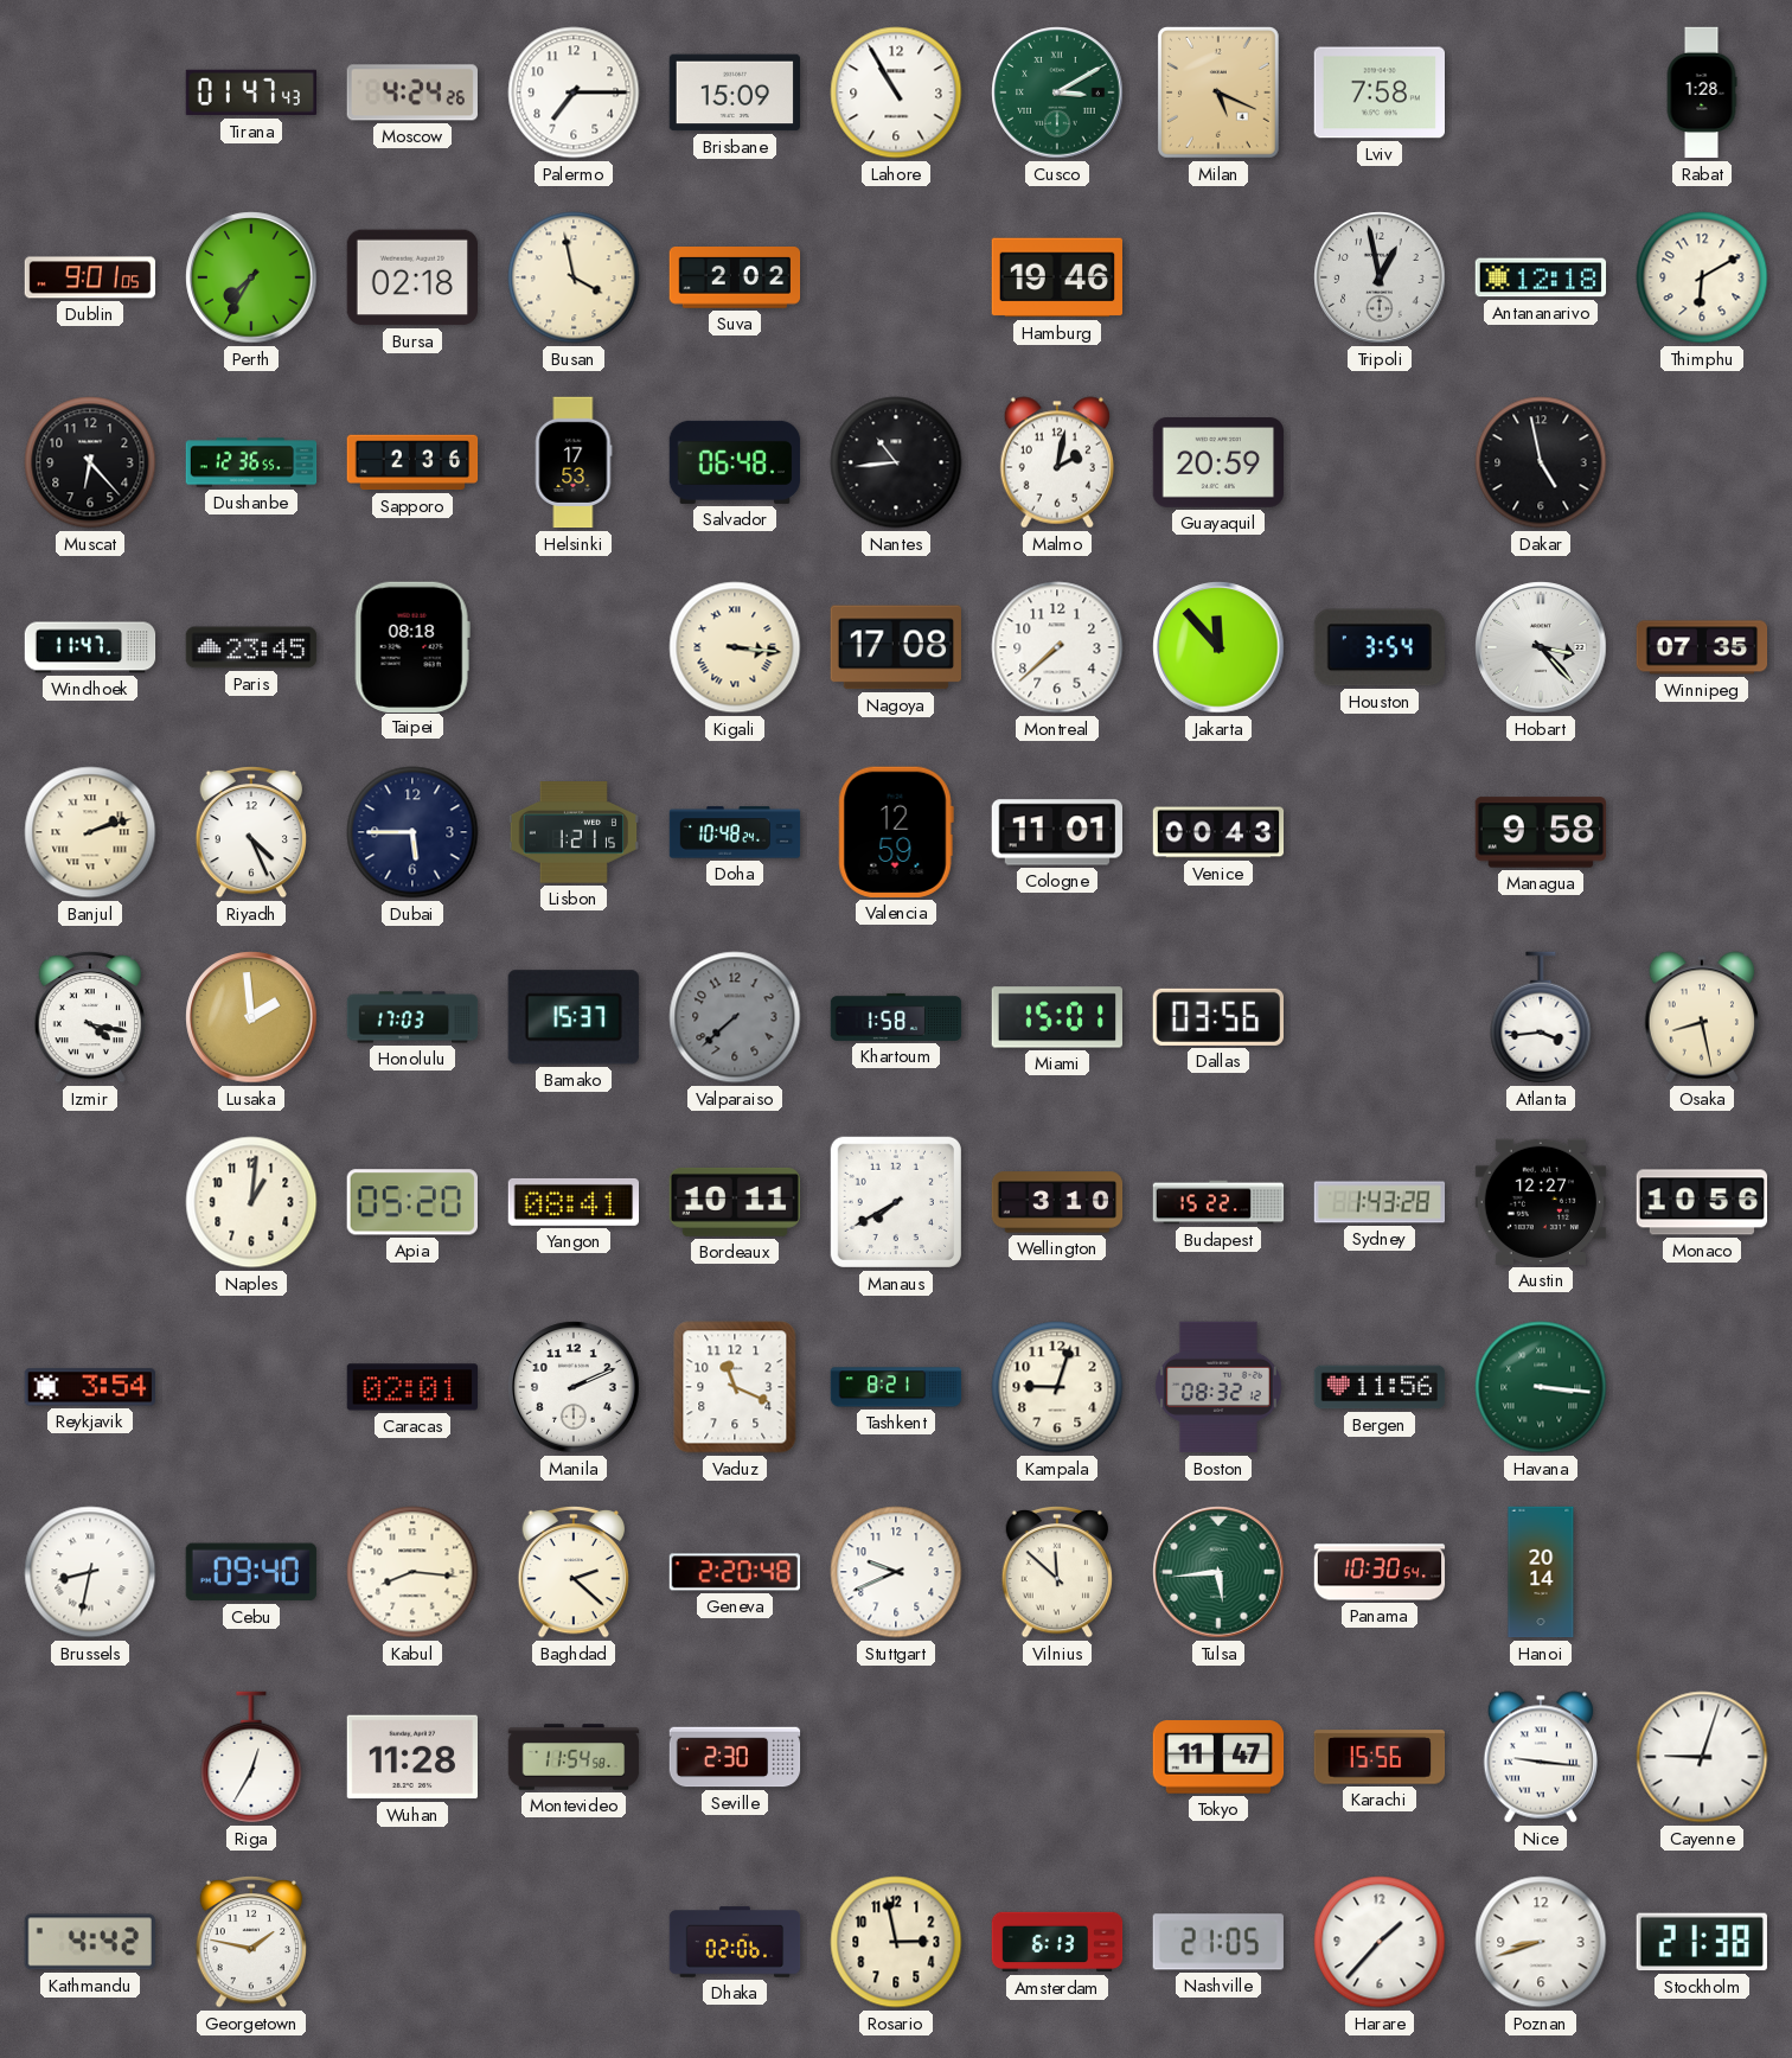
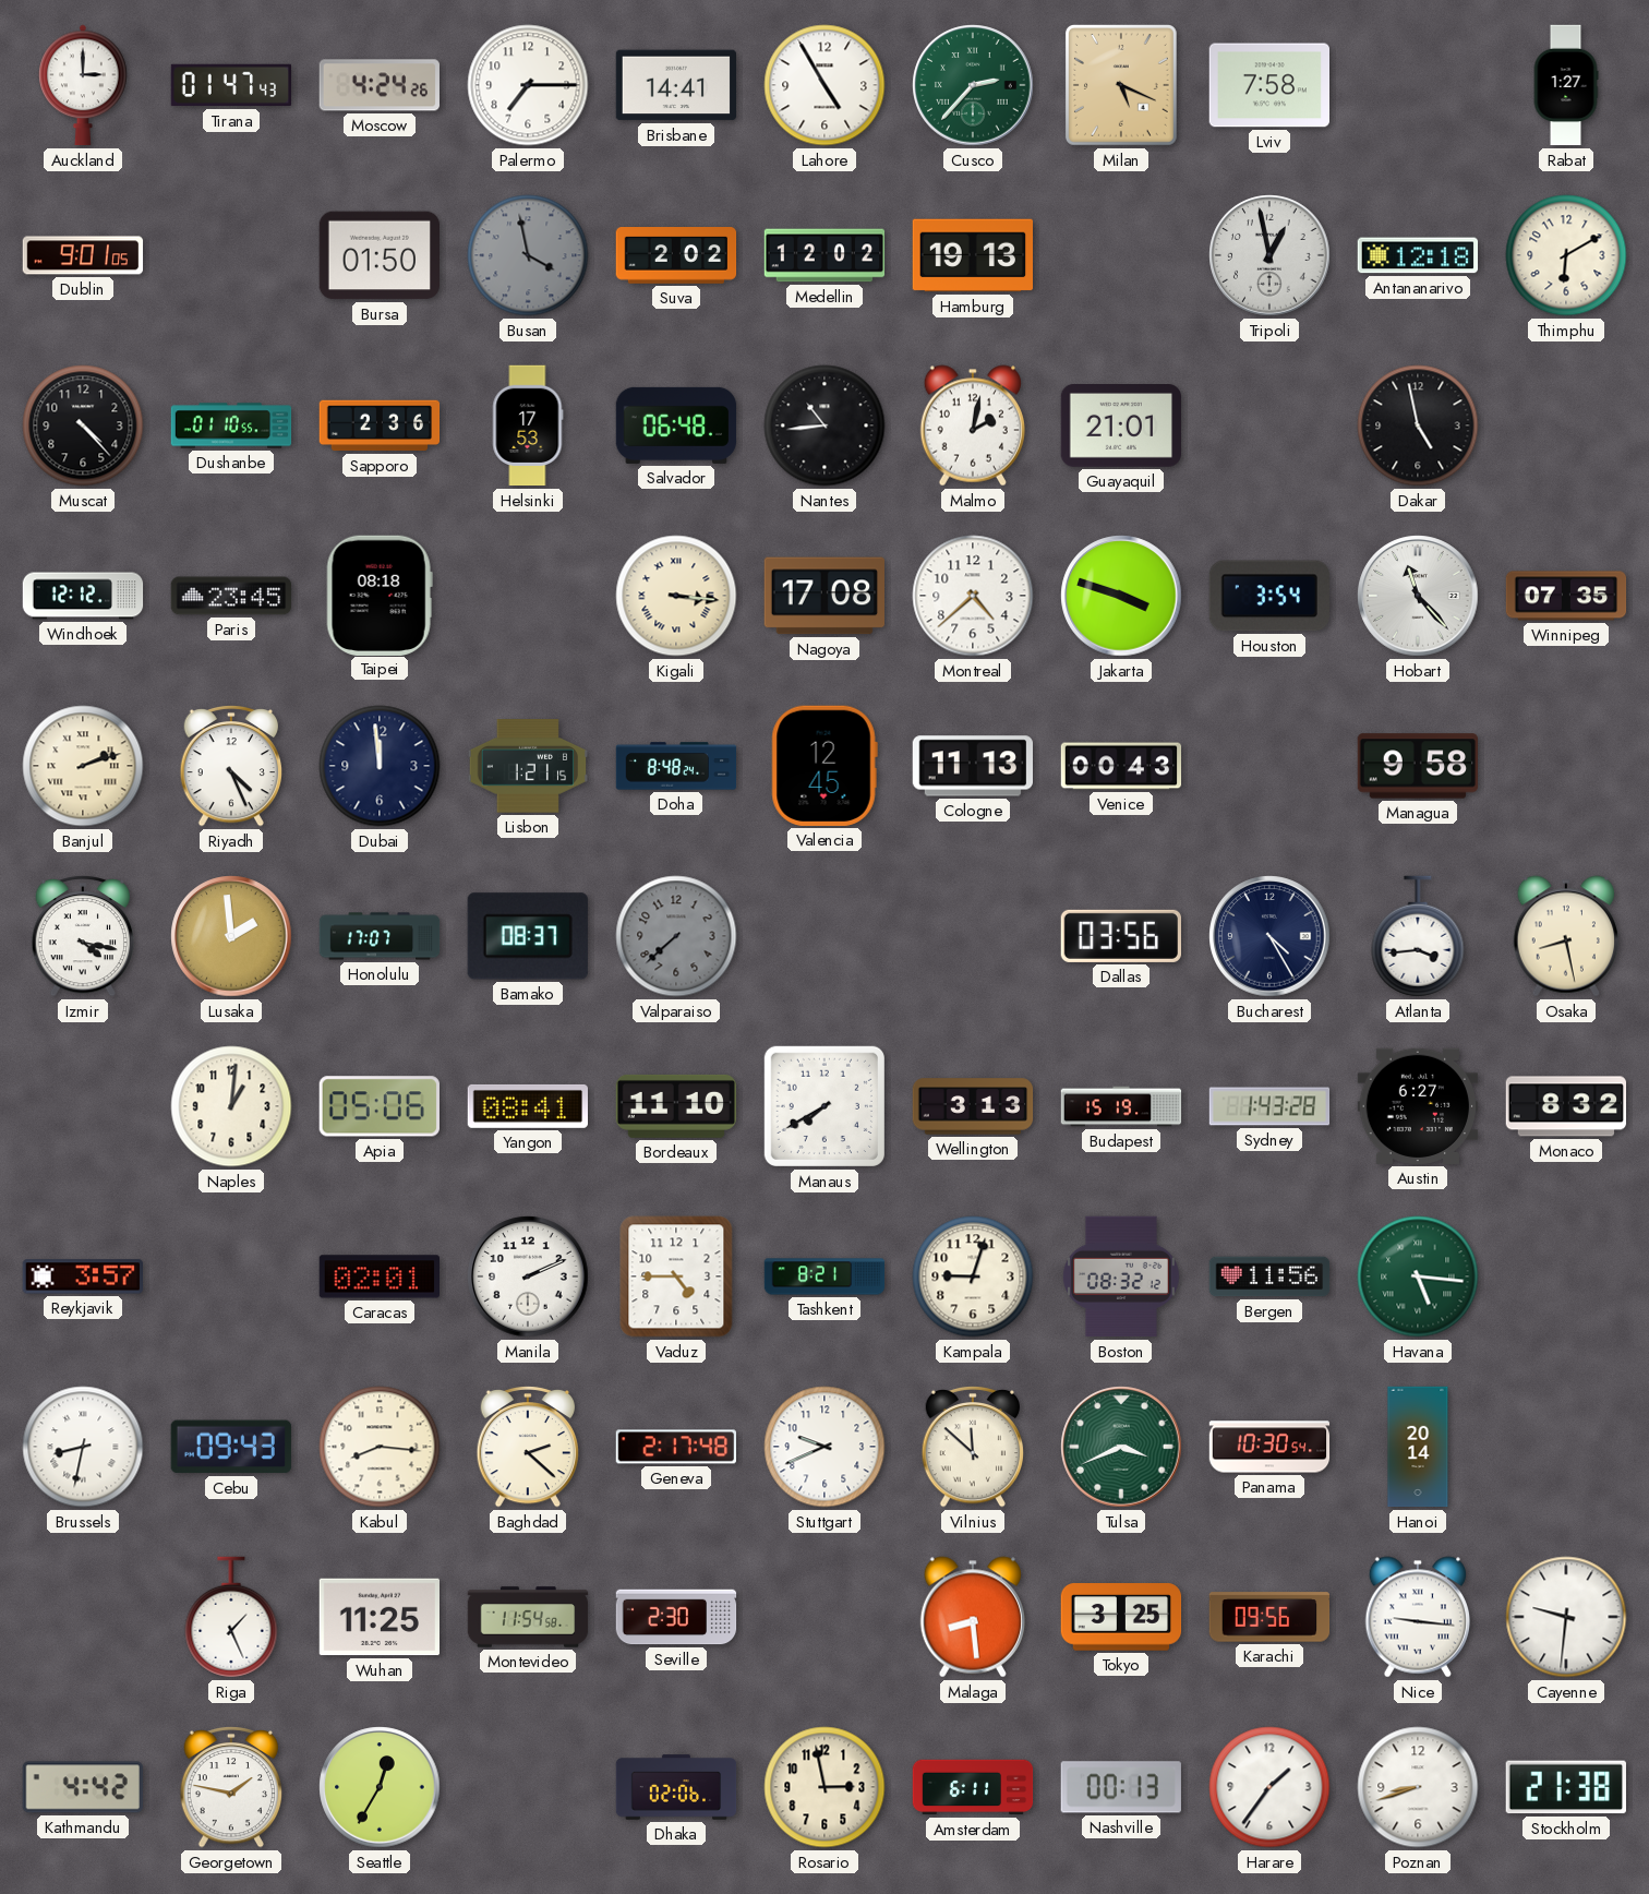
Auckland: none -> 3:00
Brisbane: 15:09 -> 14:41
Lahore: 10:55 -> 4:55
Cusco: 3:10 -> 2:37
Rabat: 1:28 -> 1:27
Perth: 7:35 -> none
Bursa: 02:18 -> 01:50
Busan dial: cream -> grey
Medellin: none -> 12:02
Hamburg: 19:46 -> 19:13
Muscat: 6:23 -> 4:23
Dushanbe: 12:36 -> 01:10
Guayaquil: 20:59 -> 21:01
Windhoek: 11:47 -> 12:12
Montreal: 7:38 -> 4:38
Jakarta: 11:53 -> 3:48
Hobart: 3:23 -> 11:23
Dubai: 5:45 -> 11:59
Doha: 10:48 -> 8:48
Valencia: 12:59 -> 12:45
Cologne: 11:01 -> 11:13
Honolulu: 17:03 -> 17:07
Bamako: 15:37 -> 08:37
Khartoum: 1:58 -> none
Miami: 15:01 -> none
Bucharest: none -> 4:25
Apia: 05:20 -> 05:06
Bordeaux: 10:11 -> 11:10
Wellington: 3:10 -> 3:13
Budapest: 15:22 -> 15:19
Austin: 12:27 -> 6:27
Monaco: 10:56 -> 8:32
Reykjavik: 3:54 -> 3:57
Vaduz: 11:19 -> 4:45
Havana: 3:16 -> 5:16
Cebu: 09:40 -> 09:43
Geneva: 2:20 -> 2:17
Tulsa: 5:44 -> 3:41
Riga: 12:35 -> 1:26
Wuhan: 11:28 -> 11:25
Malaga: none -> 8:29
Tokyo: 11:47 -> 3:25
Karachi: 15:56 -> 09:56
Cayenne: 9:03 -> 9:31
Seattle: none -> 12:35
Amsterdam: 6:13 -> 6:11
Nashville: 21:05 -> 00:13
Harare: 1:37 -> 1:36
